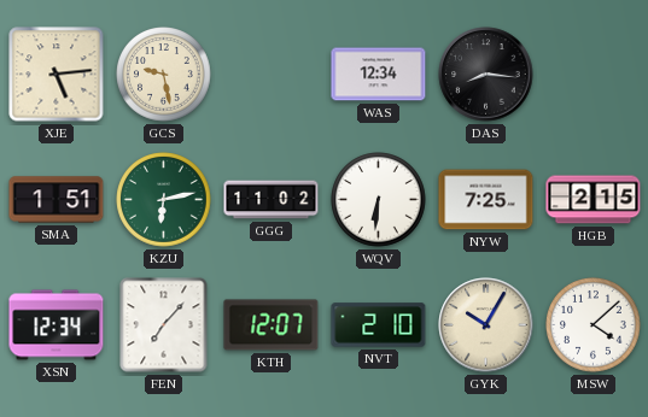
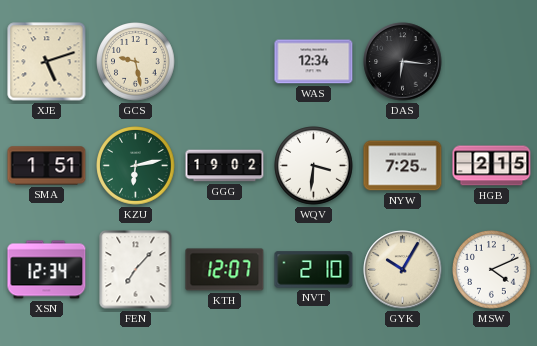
XJE: 5:14 -> 5:12
DAS: 8:16 -> 6:16
GGG: 11:02 -> 19:02
WQV: 6:31 -> 3:31
MSW: 4:08 -> 4:11
